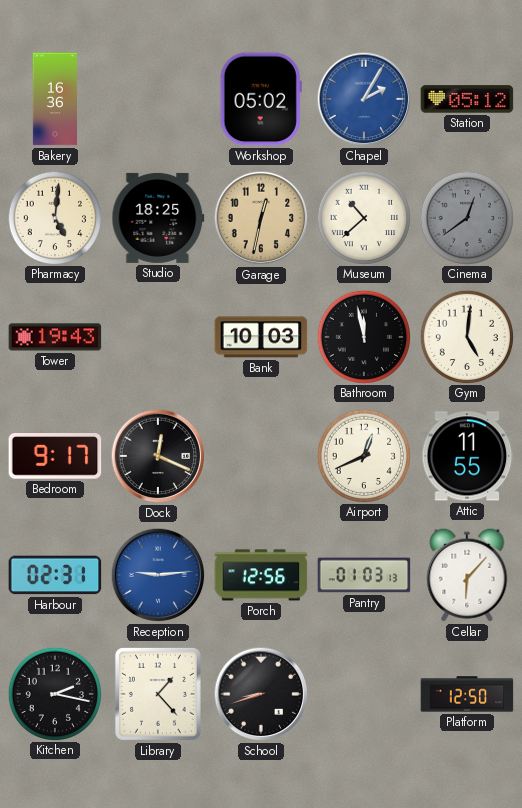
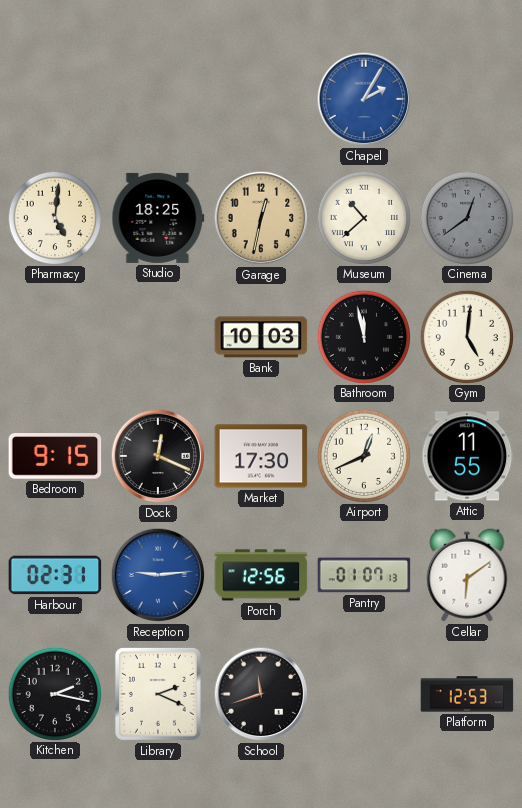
Bakery: 16:36 -> none
Workshop: 05:02 -> none
Station: 05:12 -> none
Tower: 19:43 -> none
Bedroom: 9:17 -> 9:15
Market: none -> 17:30
Pantry: 01:03 -> 01:07
Cellar: 6:07 -> 6:09
Library: 1:23 -> 2:19
School: 8:42 -> 11:42
Platform: 12:50 -> 12:53
